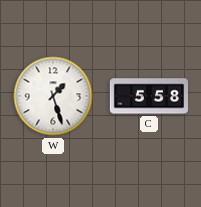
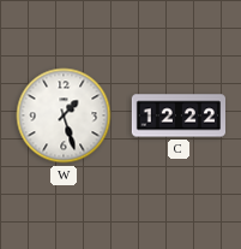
C: 5:58 -> 12:22
